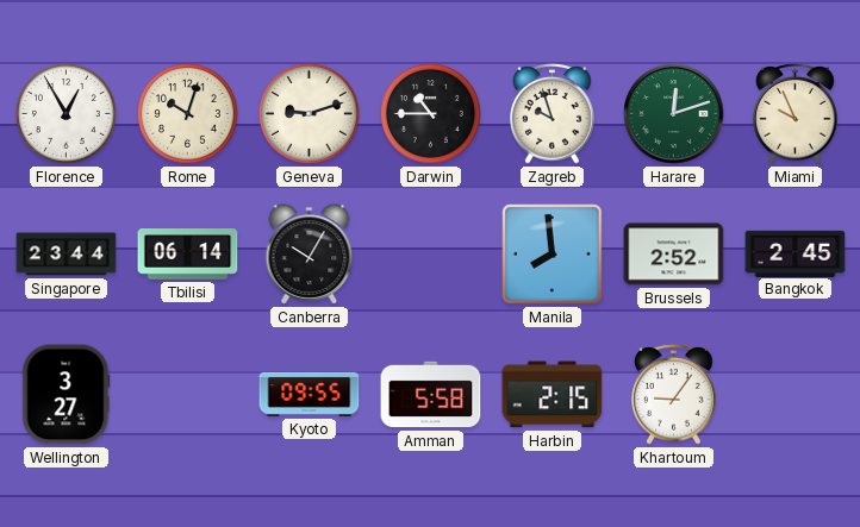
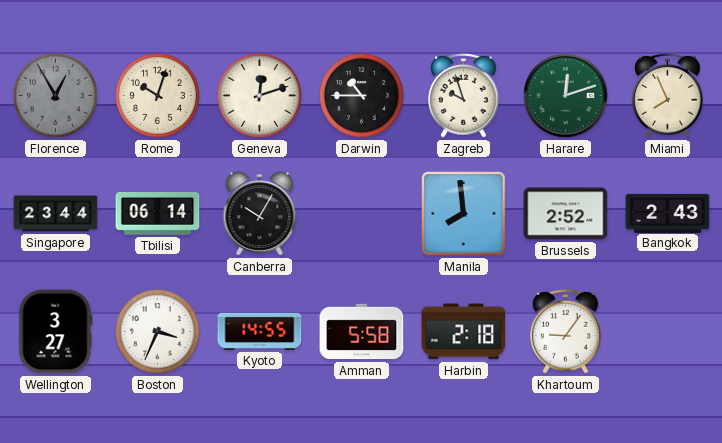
Florence dial: white -> grey
Geneva: 9:12 -> 12:12
Miami: 9:56 -> 7:56
Bangkok: 2:45 -> 2:43
Boston: none -> 3:34
Kyoto: 09:55 -> 14:55
Harbin: 2:15 -> 2:18
